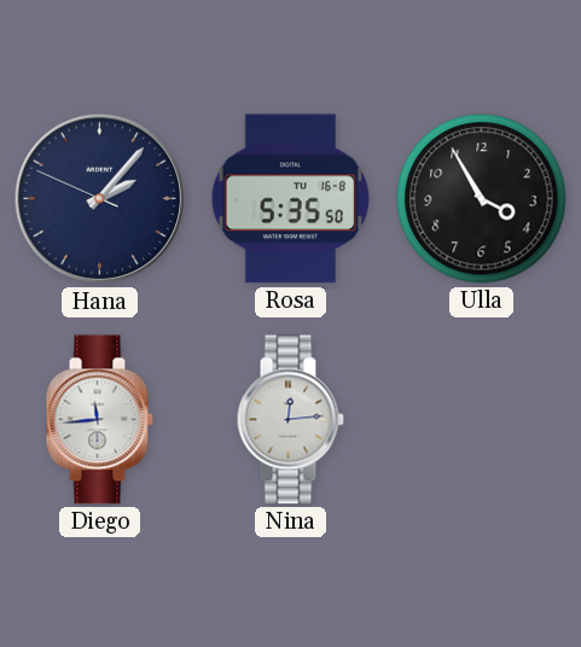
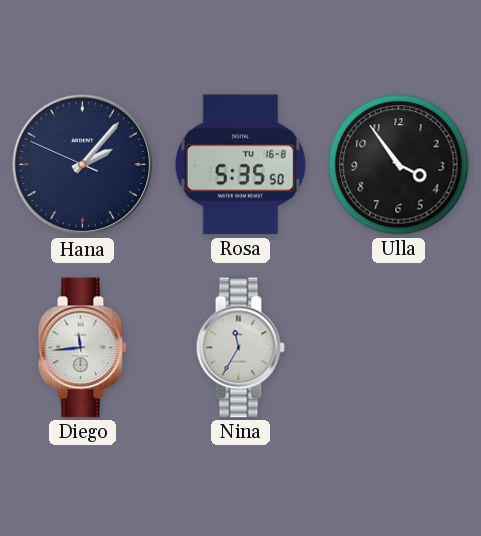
Ulla: 3:55 -> 3:54
Nina: 12:14 -> 11:35
